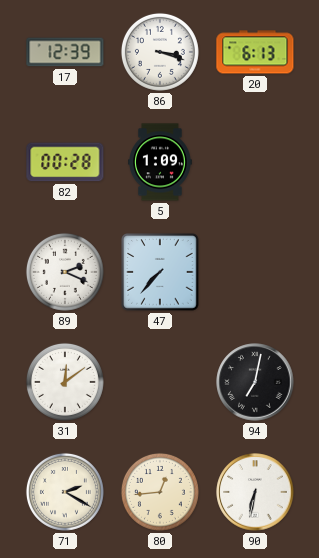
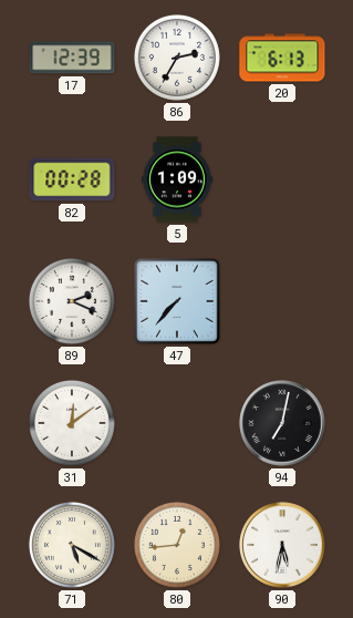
86: 3:18 -> 2:35
71: 2:20 -> 5:20
90: 6:32 -> 5:32
